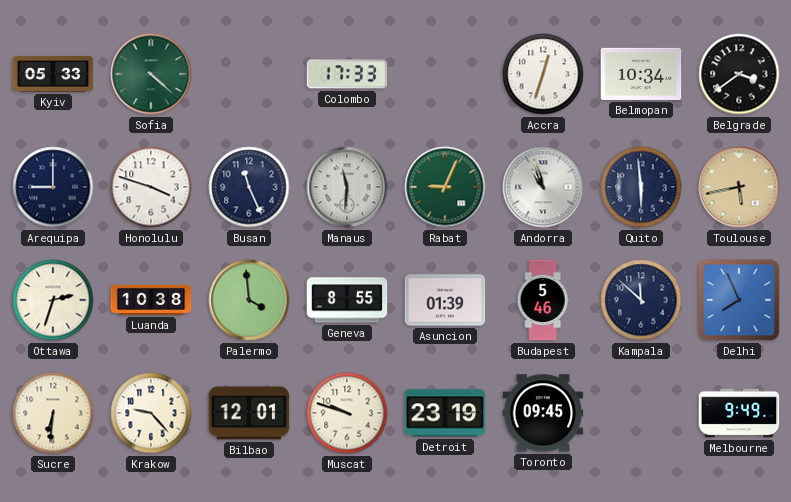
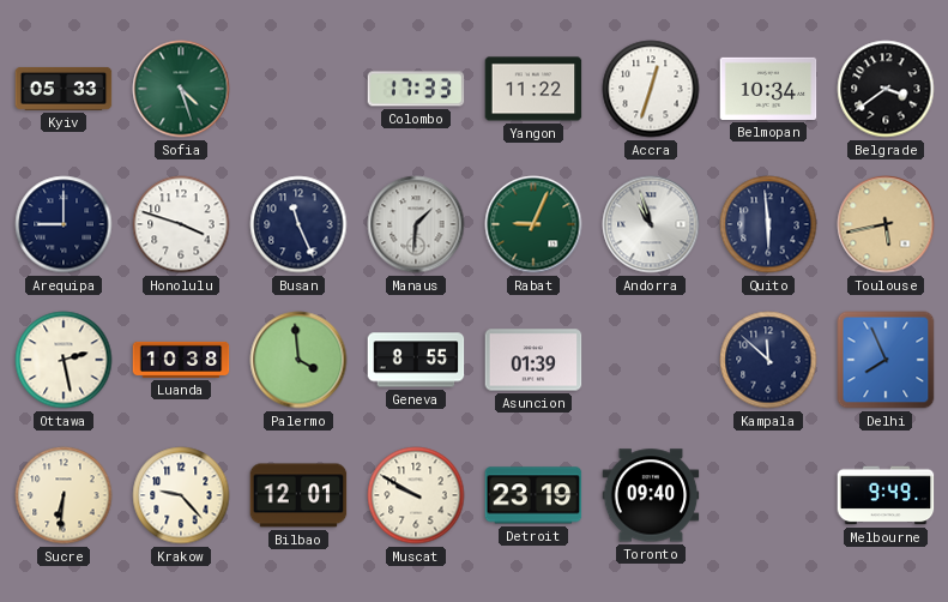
Sofia: 4:22 -> 4:27
Yangon: none -> 11:22
Manaus: 11:31 -> 1:31
Ottawa: 2:33 -> 2:28
Budapest: 5:46 -> none
Muscat: 9:48 -> 9:50
Toronto: 09:45 -> 09:40
